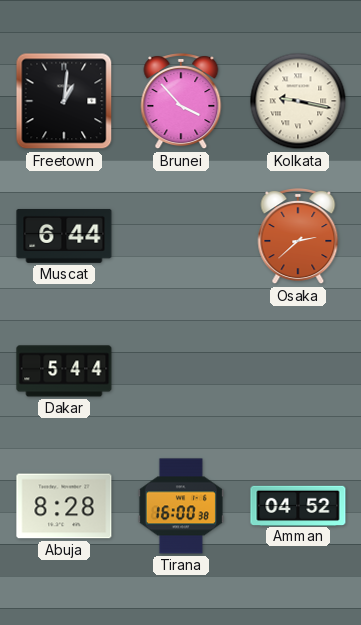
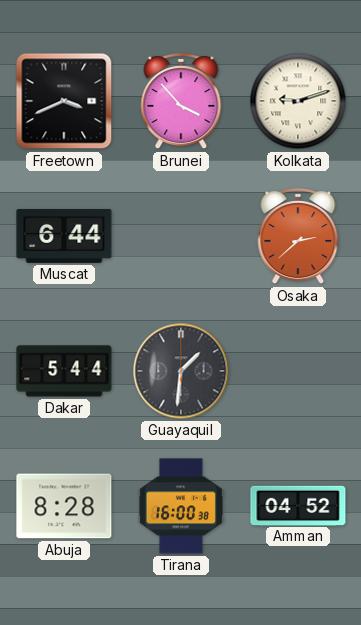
Freetown: 1:01 -> 3:41
Kolkata: 9:17 -> 9:12
Guayaquil: none -> 1:31
